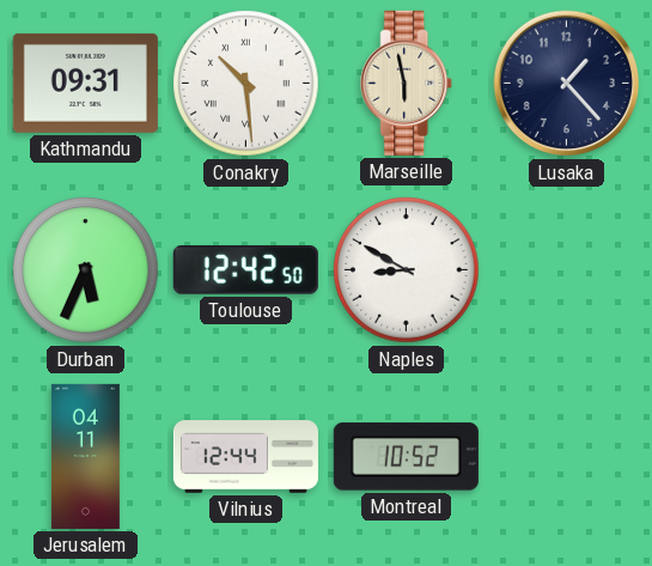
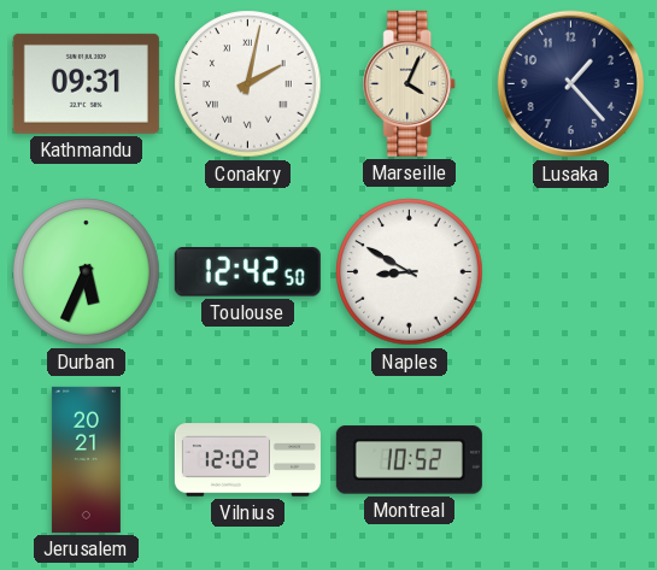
Conakry: 10:29 -> 2:02
Marseille: 5:58 -> 4:04
Jerusalem: 04:11 -> 20:21
Vilnius: 12:44 -> 12:02
